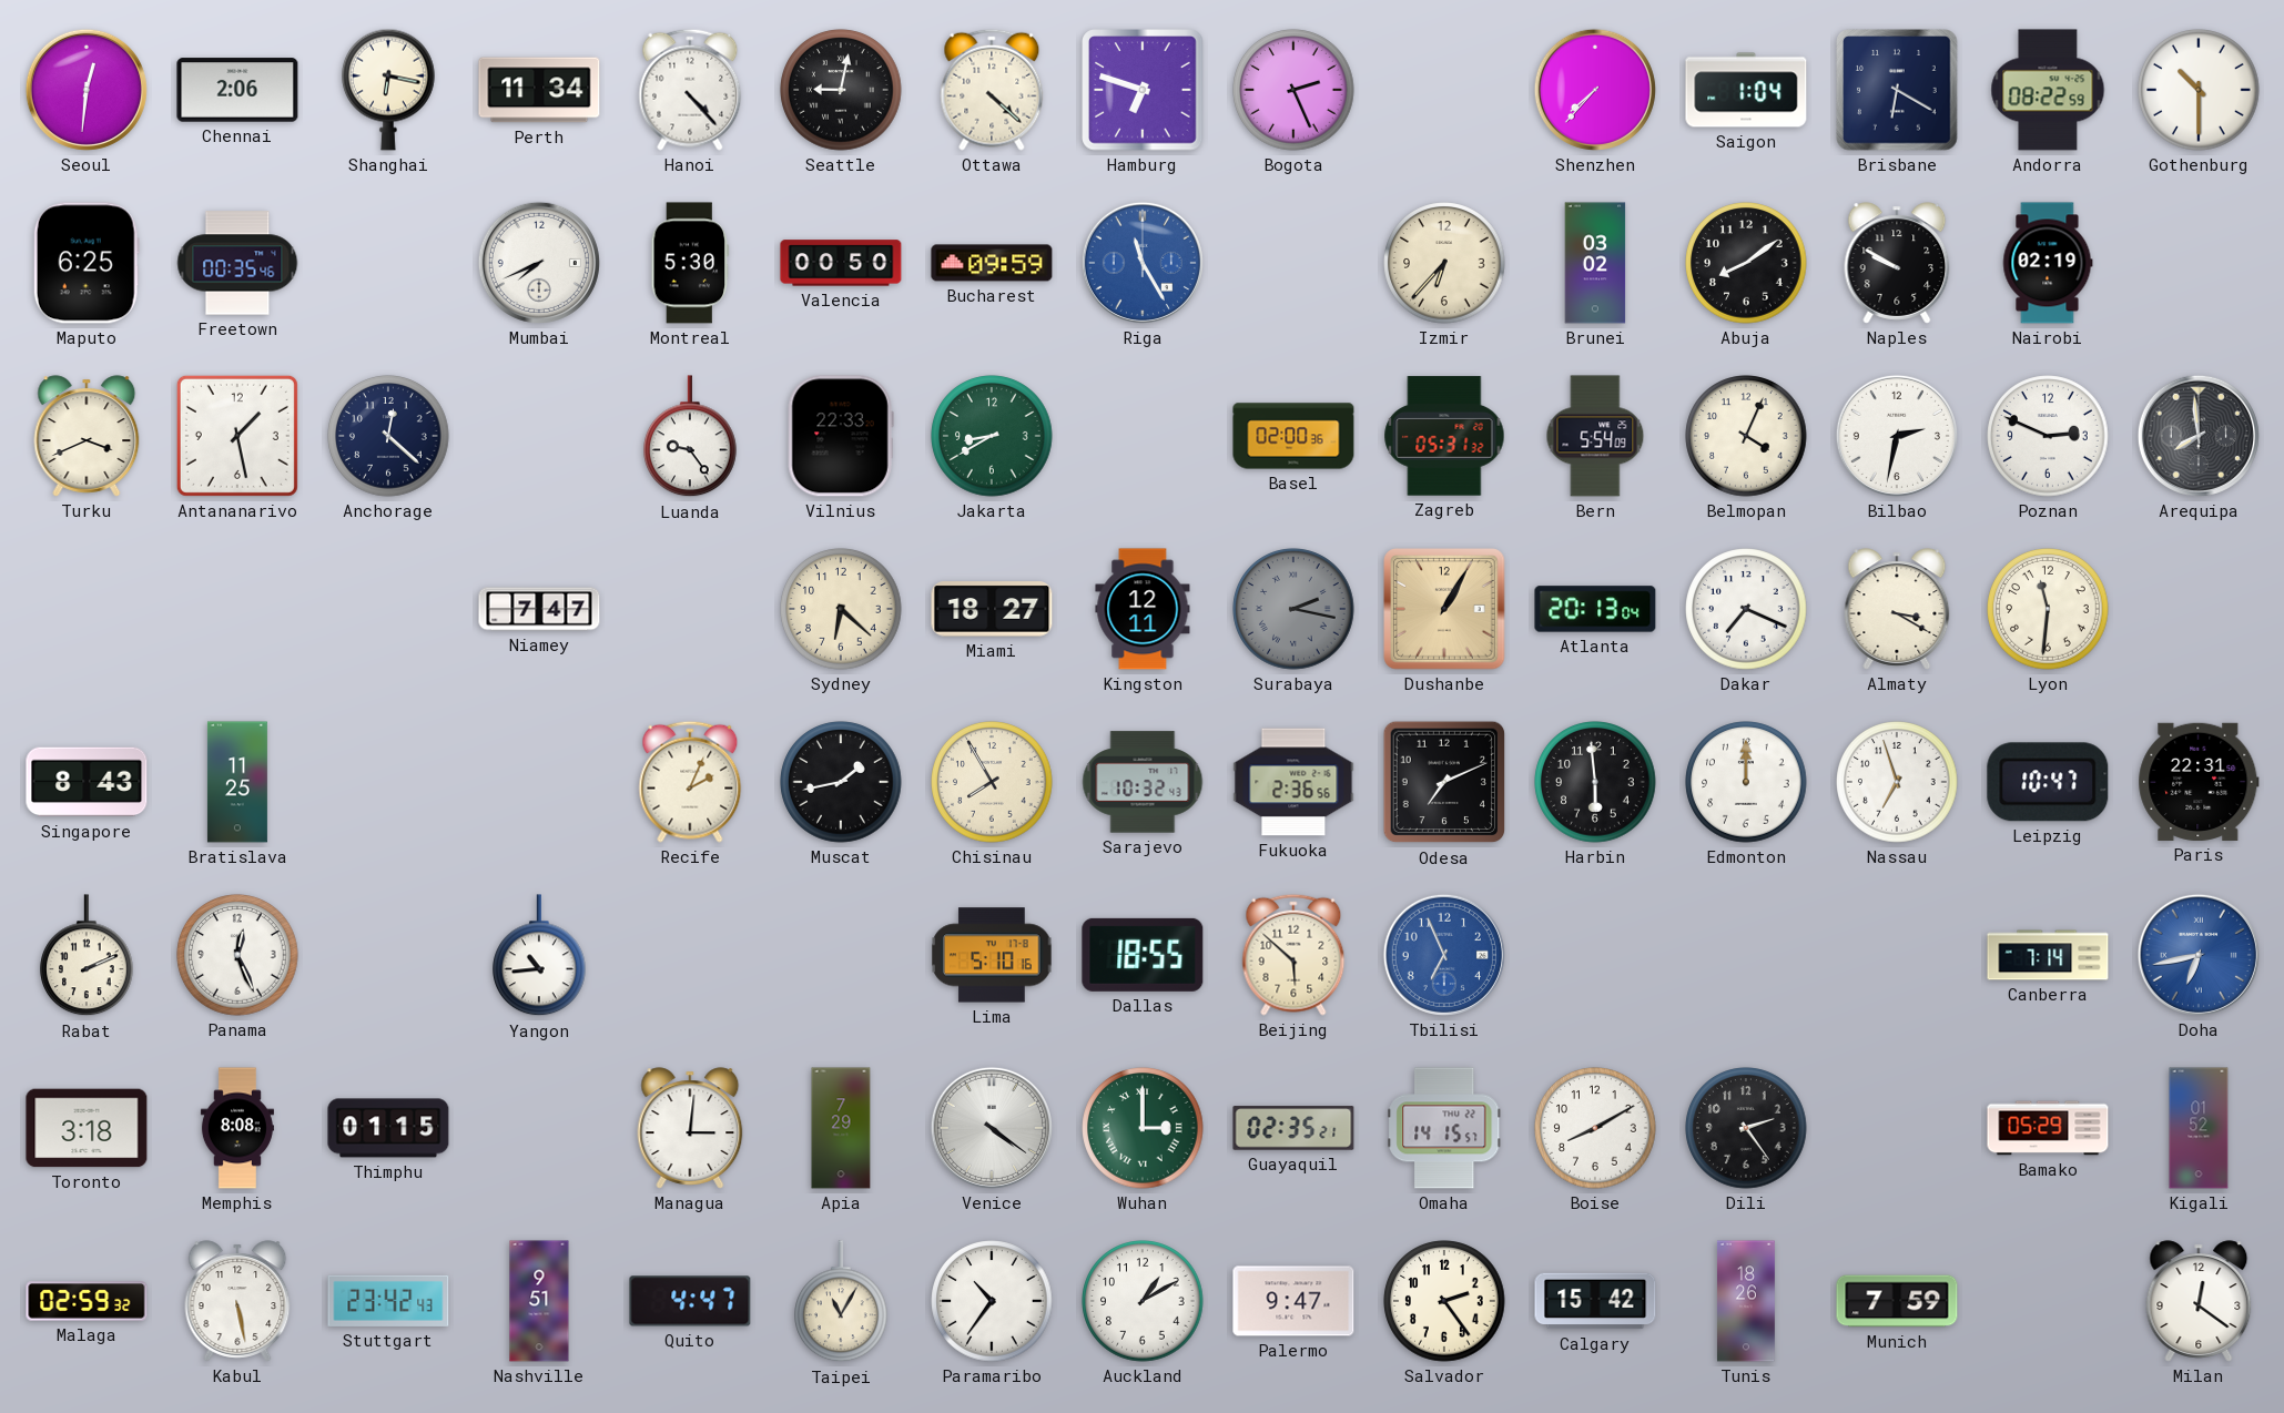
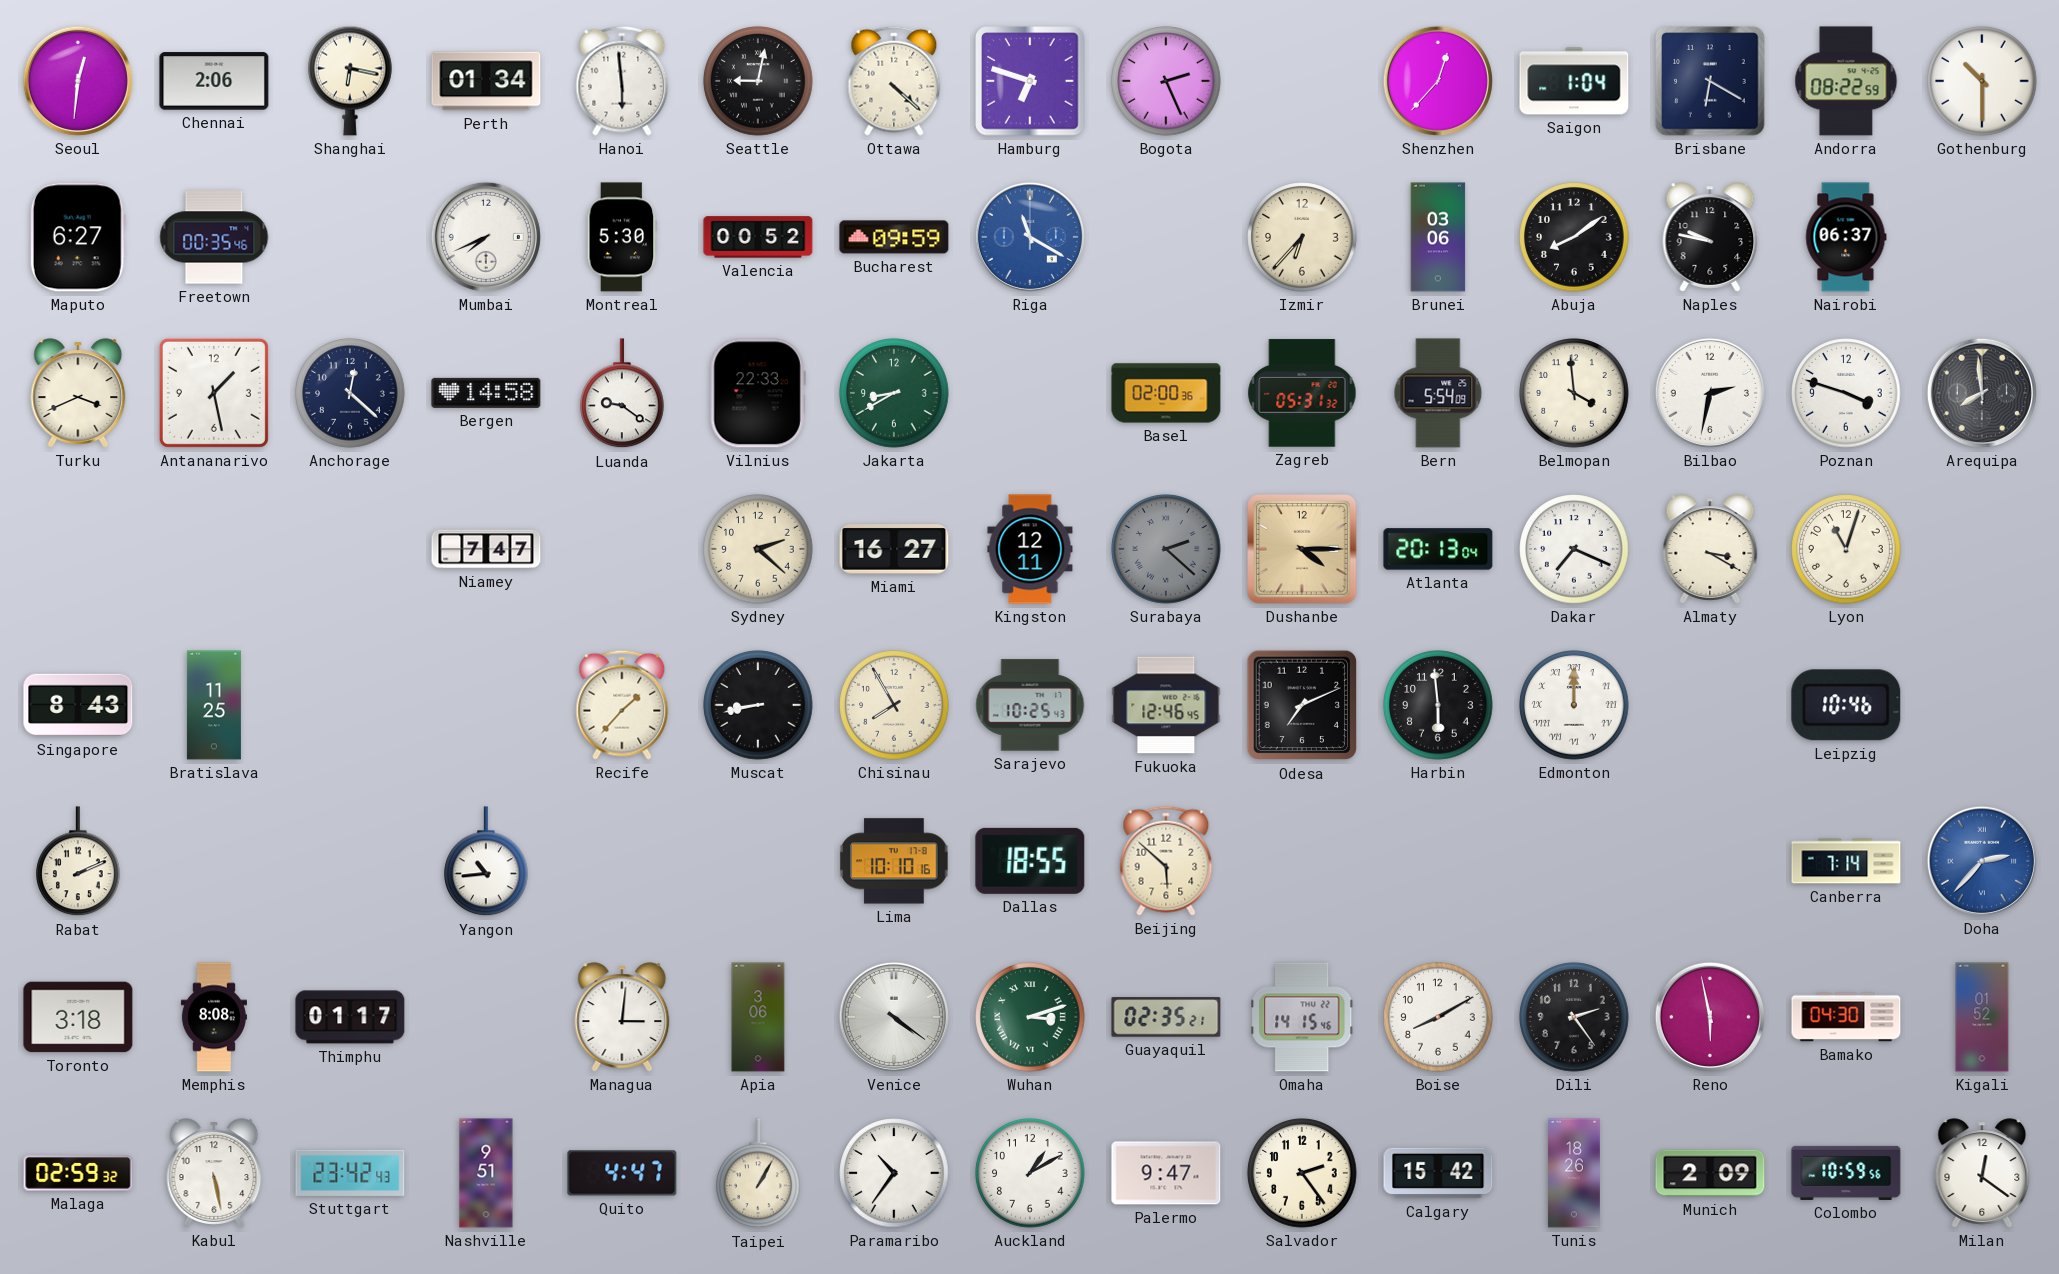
Perth: 11:34 -> 01:34
Hanoi: 4:23 -> 5:59
Shenzhen: 7:37 -> 12:37
Maputo: 6:25 -> 6:27
Valencia: 00:50 -> 00:52
Riga: 11:25 -> 11:20
Brunei: 03:02 -> 03:06
Naples: 9:50 -> 9:47
Nairobi: 02:19 -> 06:37
Bergen: none -> 14:58
Luanda: 9:24 -> 9:21
Belmopan: 4:04 -> 3:59
Poznan: 2:49 -> 3:48
Sydney: 6:22 -> 2:22
Miami: 18:27 -> 16:27
Surabaya: 2:17 -> 2:22
Dushanbe: 1:05 -> 4:15
Lyon: 11:31 -> 11:03
Recife: 2:04 -> 1:37
Muscat: 1:43 -> 8:43
Sarajevo: 10:32 -> 10:25
Fukuoka: 2:36 -> 12:46
Edmonton numerals: Arabic -> Roman
Nassau: 6:57 -> none
Leipzig: 10:47 -> 10:46
Paris: 22:31 -> none
Panama: 12:26 -> none
Lima: 5:10 -> 10:10
Tbilisi: 6:56 -> none
Doha: 6:43 -> 2:37
Thimphu: 01:15 -> 01:17
Apia: 7:29 -> 3:06
Wuhan: 3:00 -> 3:12
Omaha: 14:15:57 -> 14:15:46
Reno: none -> 5:58
Bamako: 05:29 -> 04:30
Taipei: 11:05 -> 1:05
Munich: 7:59 -> 2:09
Colombo: none -> 10:59
